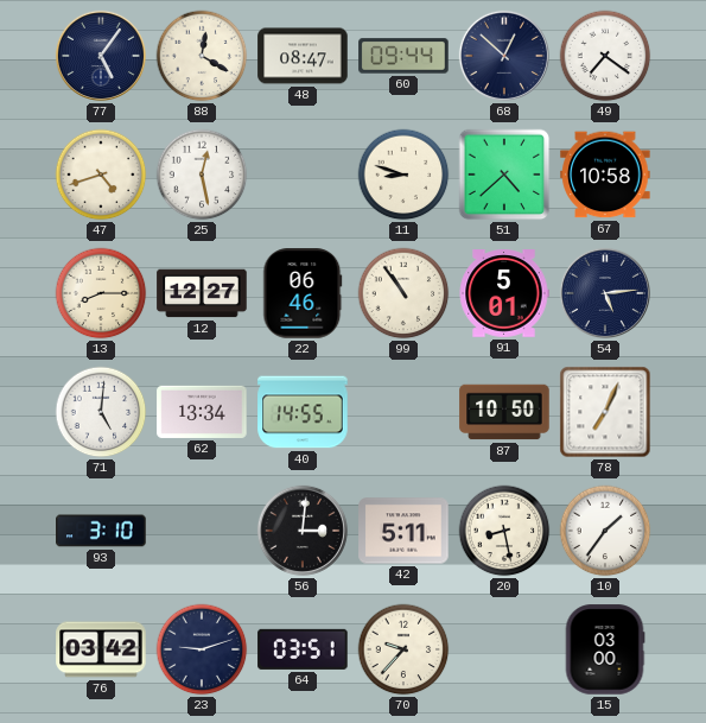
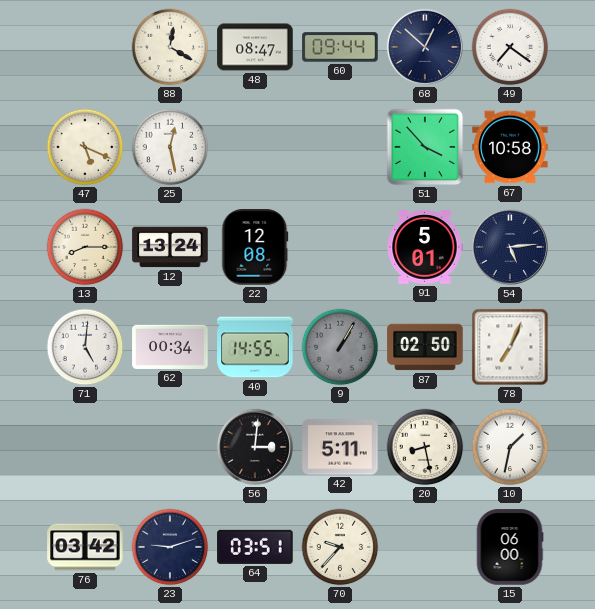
77: 5:06 -> none
47: 4:42 -> 5:19
11: 8:48 -> none
51: 4:38 -> 3:53
12: 12:27 -> 13:24
22: 06:46 -> 12:08
99: 10:54 -> none
62: 13:34 -> 00:34
9: none -> 1:05
87: 10:50 -> 02:50
93: 3:10 -> none
10: 1:36 -> 1:32
15: 03:00 -> 06:00
